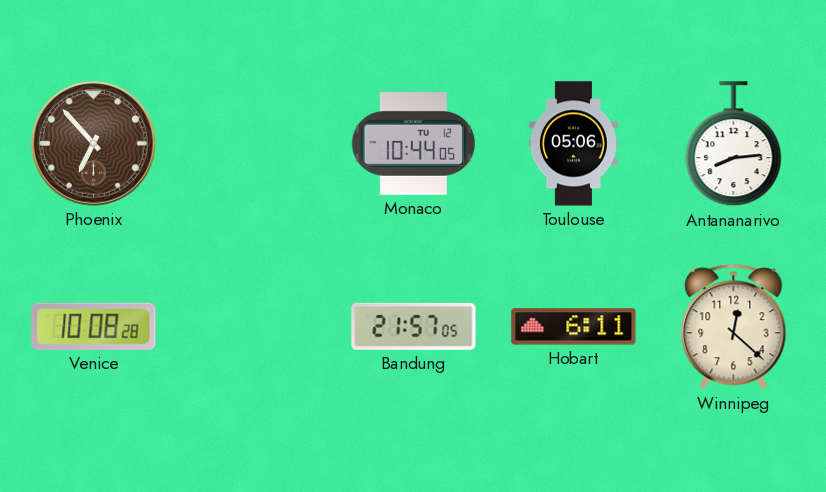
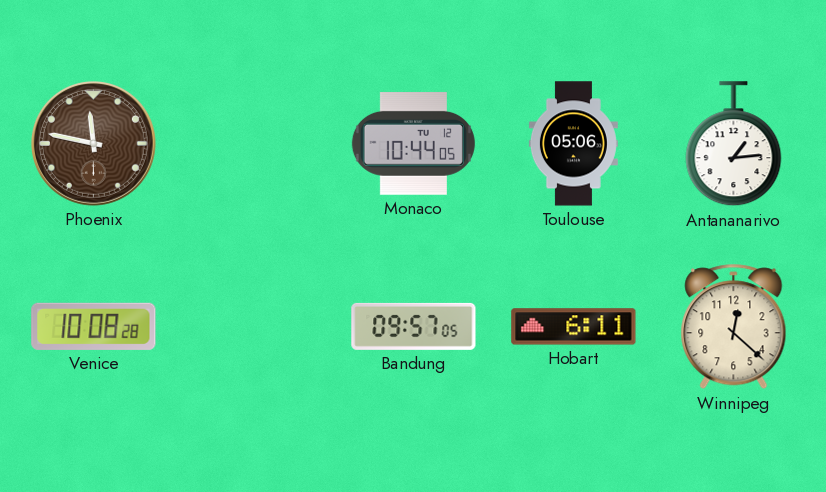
Phoenix: 6:53 -> 11:47
Antananarivo: 8:14 -> 1:14
Bandung: 21:57 -> 09:57
